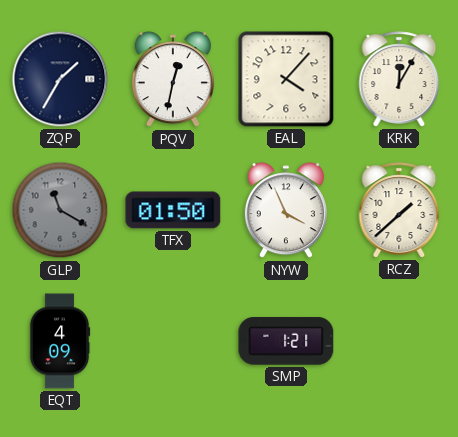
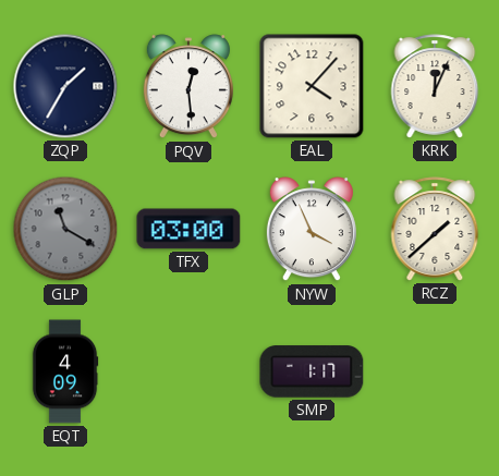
PQV: 12:32 -> 12:29
KRK: 12:05 -> 12:04
TFX: 01:50 -> 03:00
SMP: 1:21 -> 1:17
